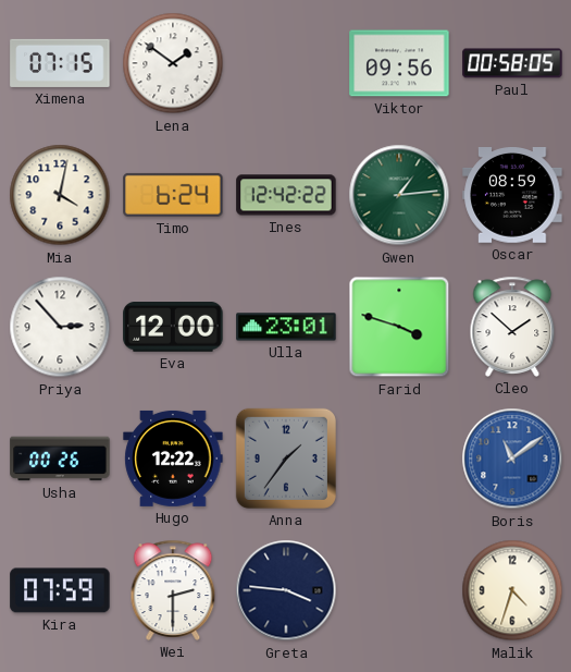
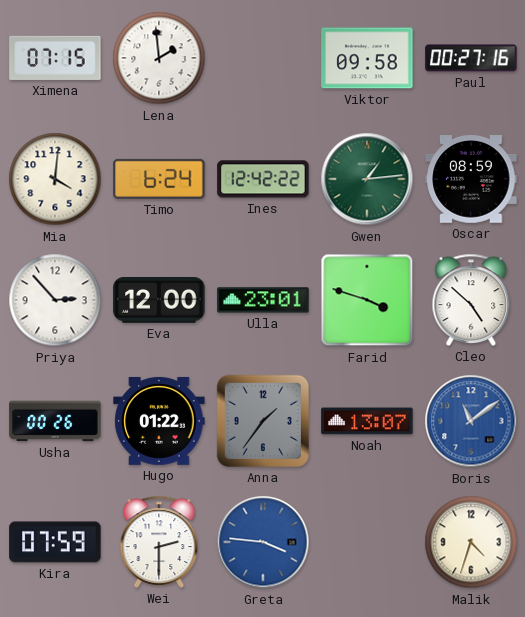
Lena: 1:51 -> 1:59
Viktor: 09:56 -> 09:58
Paul: 00:58 -> 00:27
Mia: 4:02 -> 4:01
Cleo: 1:52 -> 4:52
Hugo: 12:22 -> 01:22
Noah: none -> 13:07
Greta dial: navy -> blue
